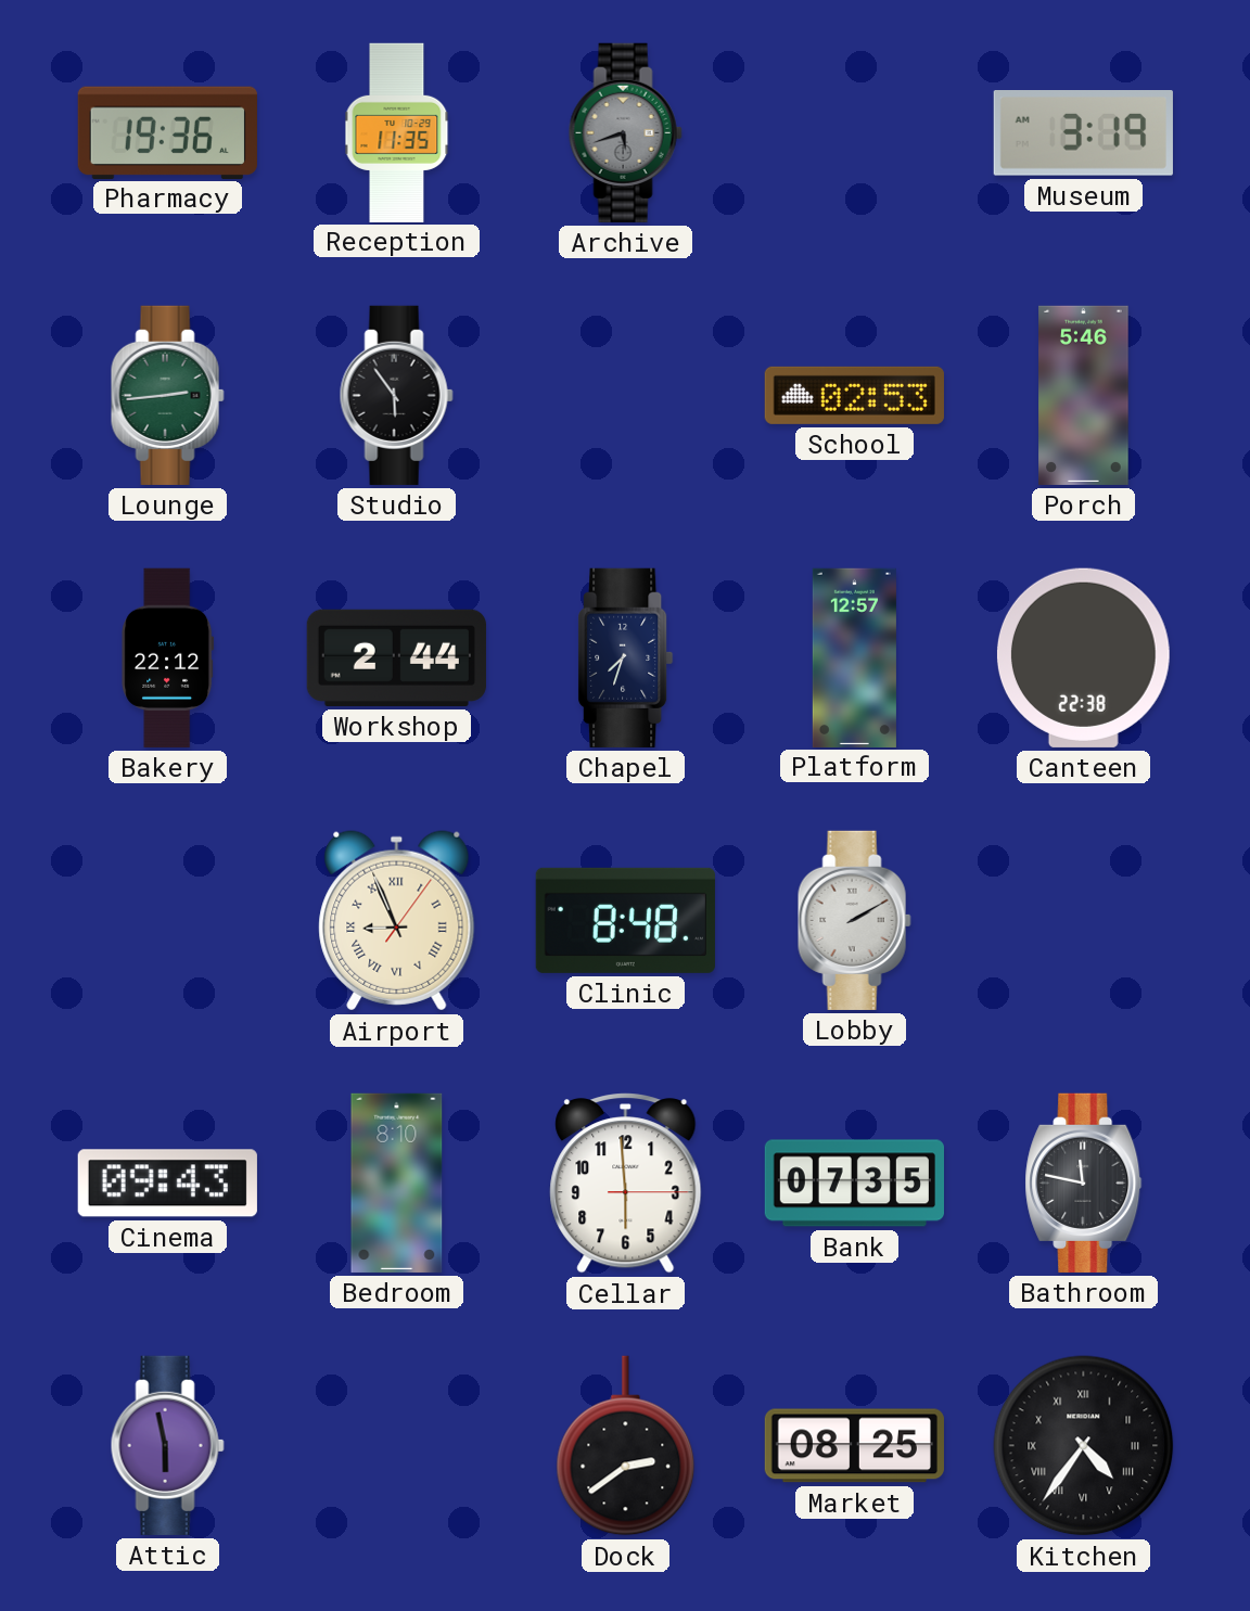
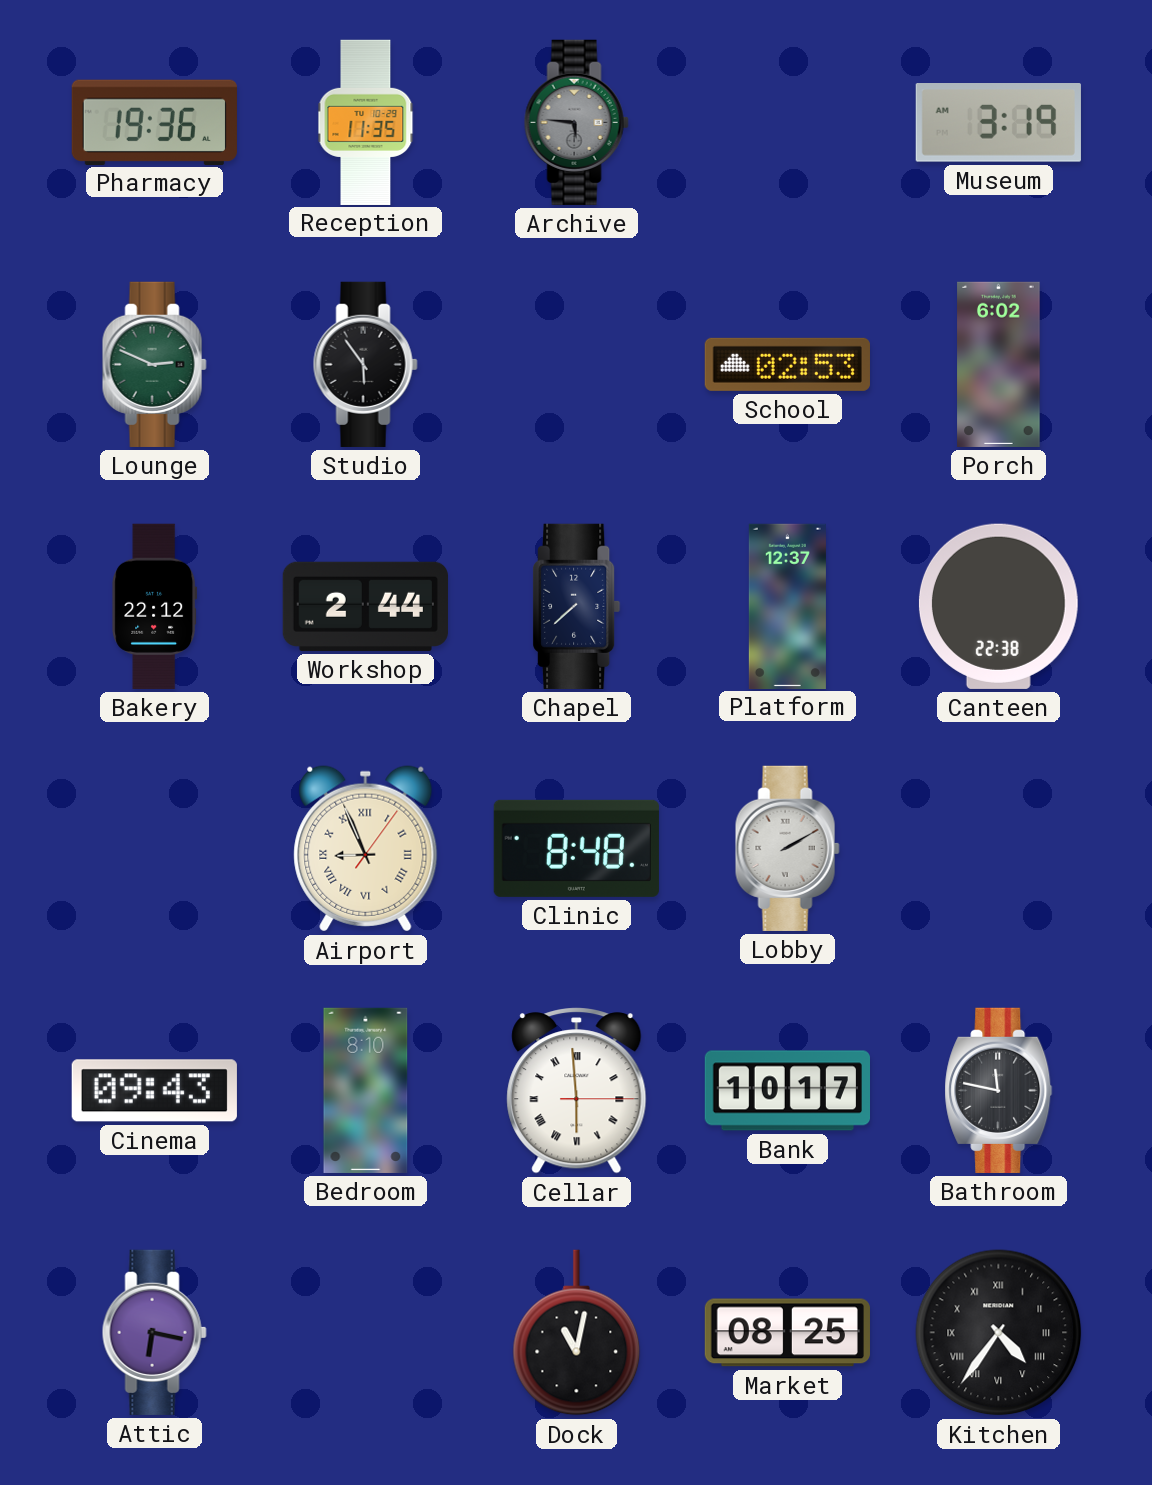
Archive: 5:42 -> 5:46
Lounge: 2:44 -> 2:49
Porch: 5:46 -> 6:02
Chapel: 7:33 -> 7:38
Platform: 12:57 -> 12:37
Cellar numerals: Arabic -> Roman
Bank: 07:35 -> 10:17
Attic: 5:58 -> 6:17
Dock: 2:39 -> 11:02
